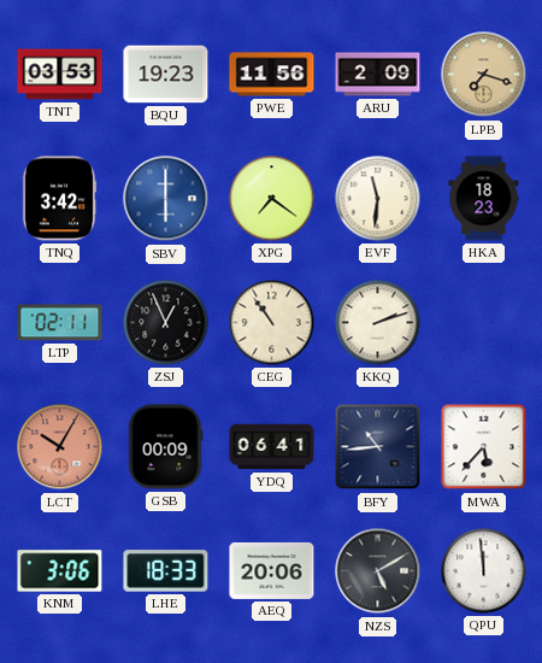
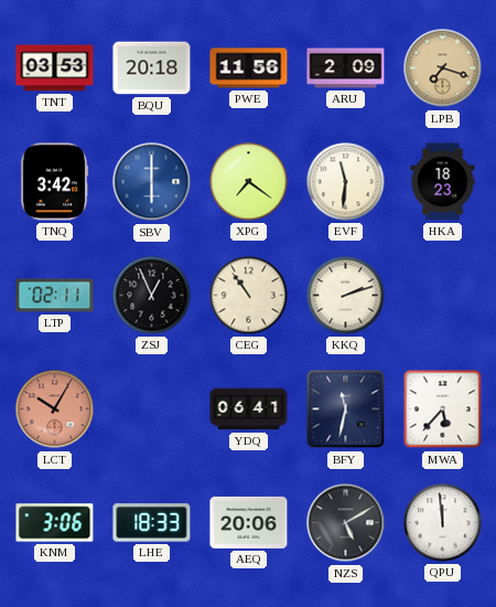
BQU: 19:23 -> 20:18
GSB: 00:09 -> none
BFY: 10:44 -> 11:32
